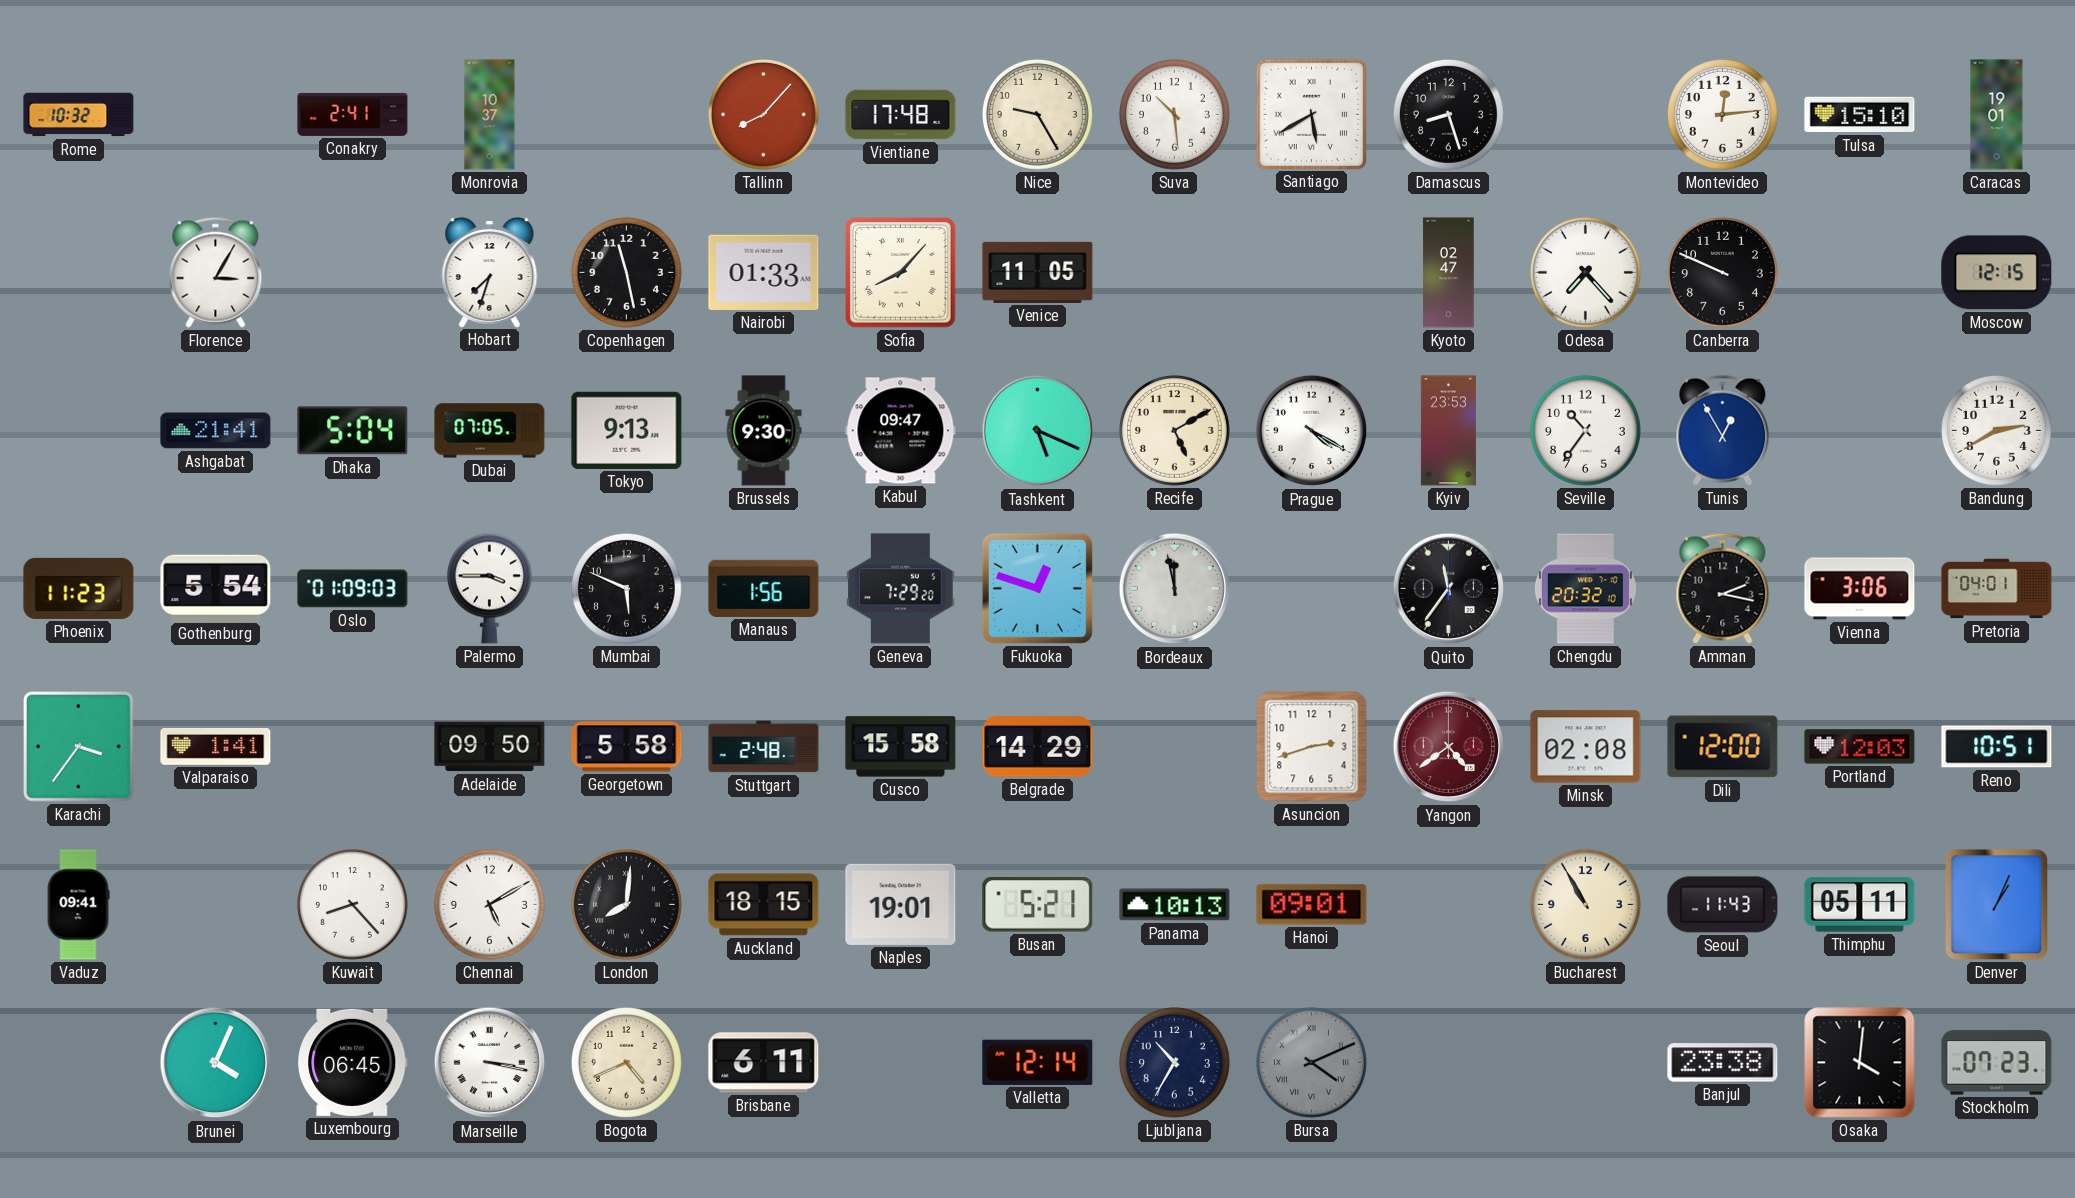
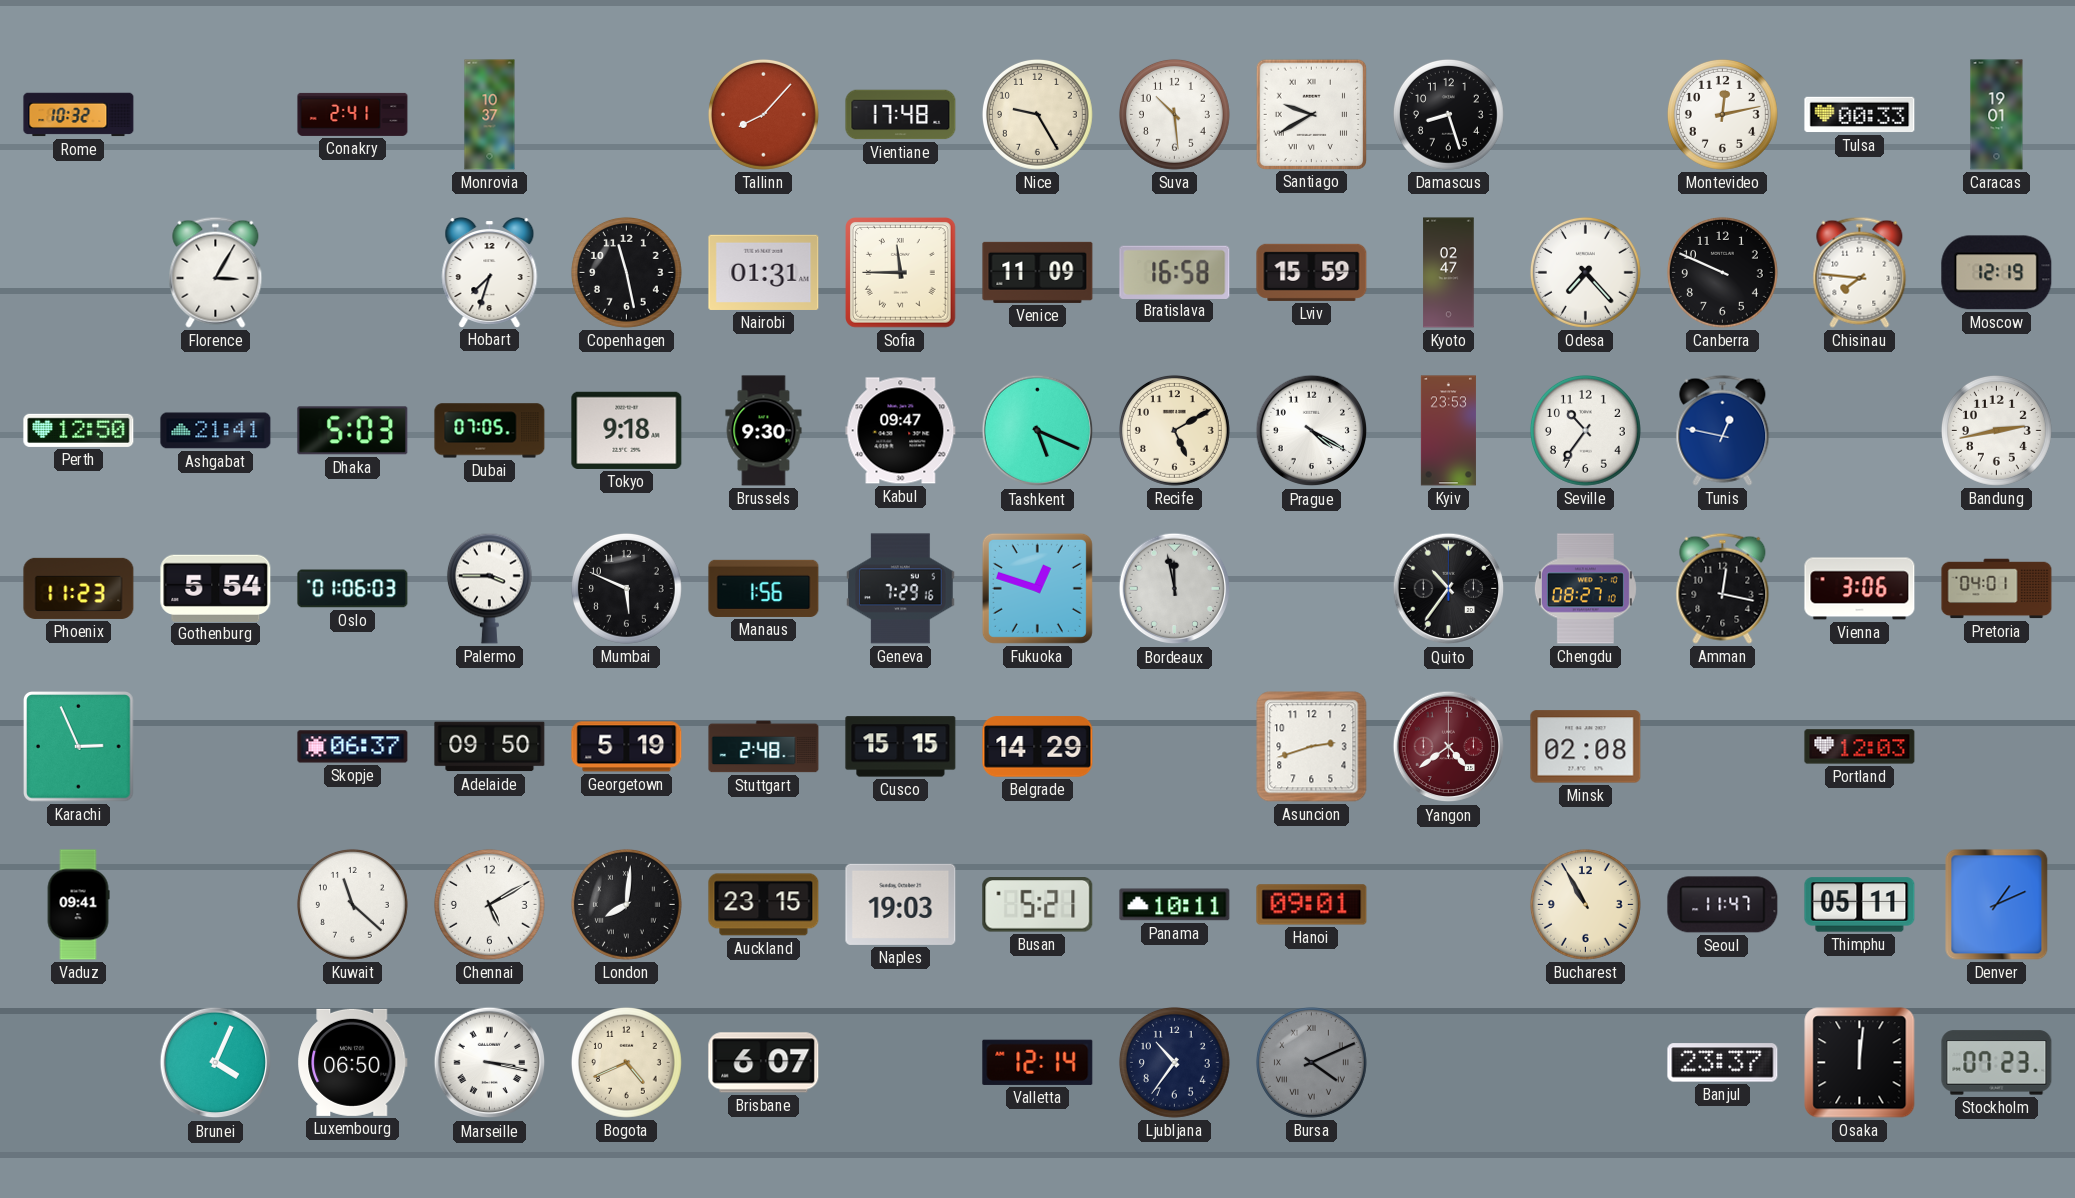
Santiago: 5:40 -> 9:40
Montevideo: 12:14 -> 12:13
Tulsa: 15:10 -> 00:33
Nairobi: 01:33 -> 01:31
Sofia: 8:07 -> 11:45
Venice: 11:05 -> 11:09
Bratislava: none -> 16:58
Lviv: none -> 15:59
Chisinau: none -> 7:46
Moscow: 12:15 -> 12:19
Perth: none -> 12:50
Dhaka: 5:04 -> 5:03
Tokyo: 9:13 -> 9:18
Tunis: 12:55 -> 12:47
Bandung: 2:40 -> 2:43
Oslo: 01:09 -> 01:06
Geneva: 7:29:20 -> 7:29:16
Quito: 11:36 -> 10:36
Chengdu: 20:32 -> 08:27
Amman: 2:17 -> 12:17
Karachi: 3:36 -> 2:56
Valparaiso: 1:41 -> none
Skopje: none -> 06:37
Georgetown: 5:58 -> 5:19
Cusco: 15:58 -> 15:15
Dili: 12:00 -> none
Reno: 10:51 -> none
Kuwait: 8:23 -> 11:22
Auckland: 18:15 -> 23:15
Naples: 19:01 -> 19:03
Panama: 10:13 -> 10:11
Seoul: 11:43 -> 11:47
Denver: 1:04 -> 1:11
Luxembourg: 06:45 -> 06:50
Brisbane: 6:11 -> 6:07
Ljubljana: 10:35 -> 10:36
Banjul: 23:38 -> 23:37
Osaka: 4:01 -> 12:01
